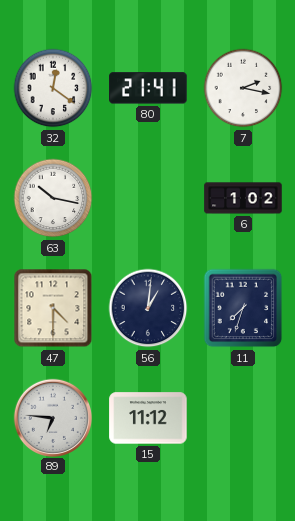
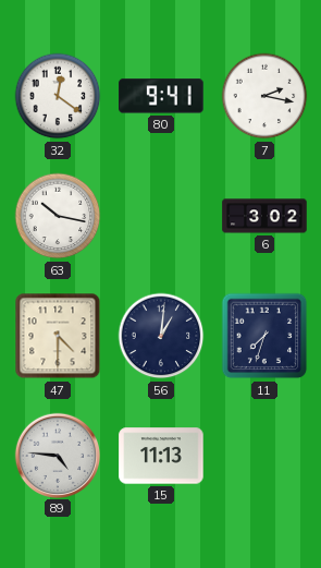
80: 21:41 -> 9:41
6: 1:02 -> 3:02
89: 6:46 -> 4:46
15: 11:12 -> 11:13
